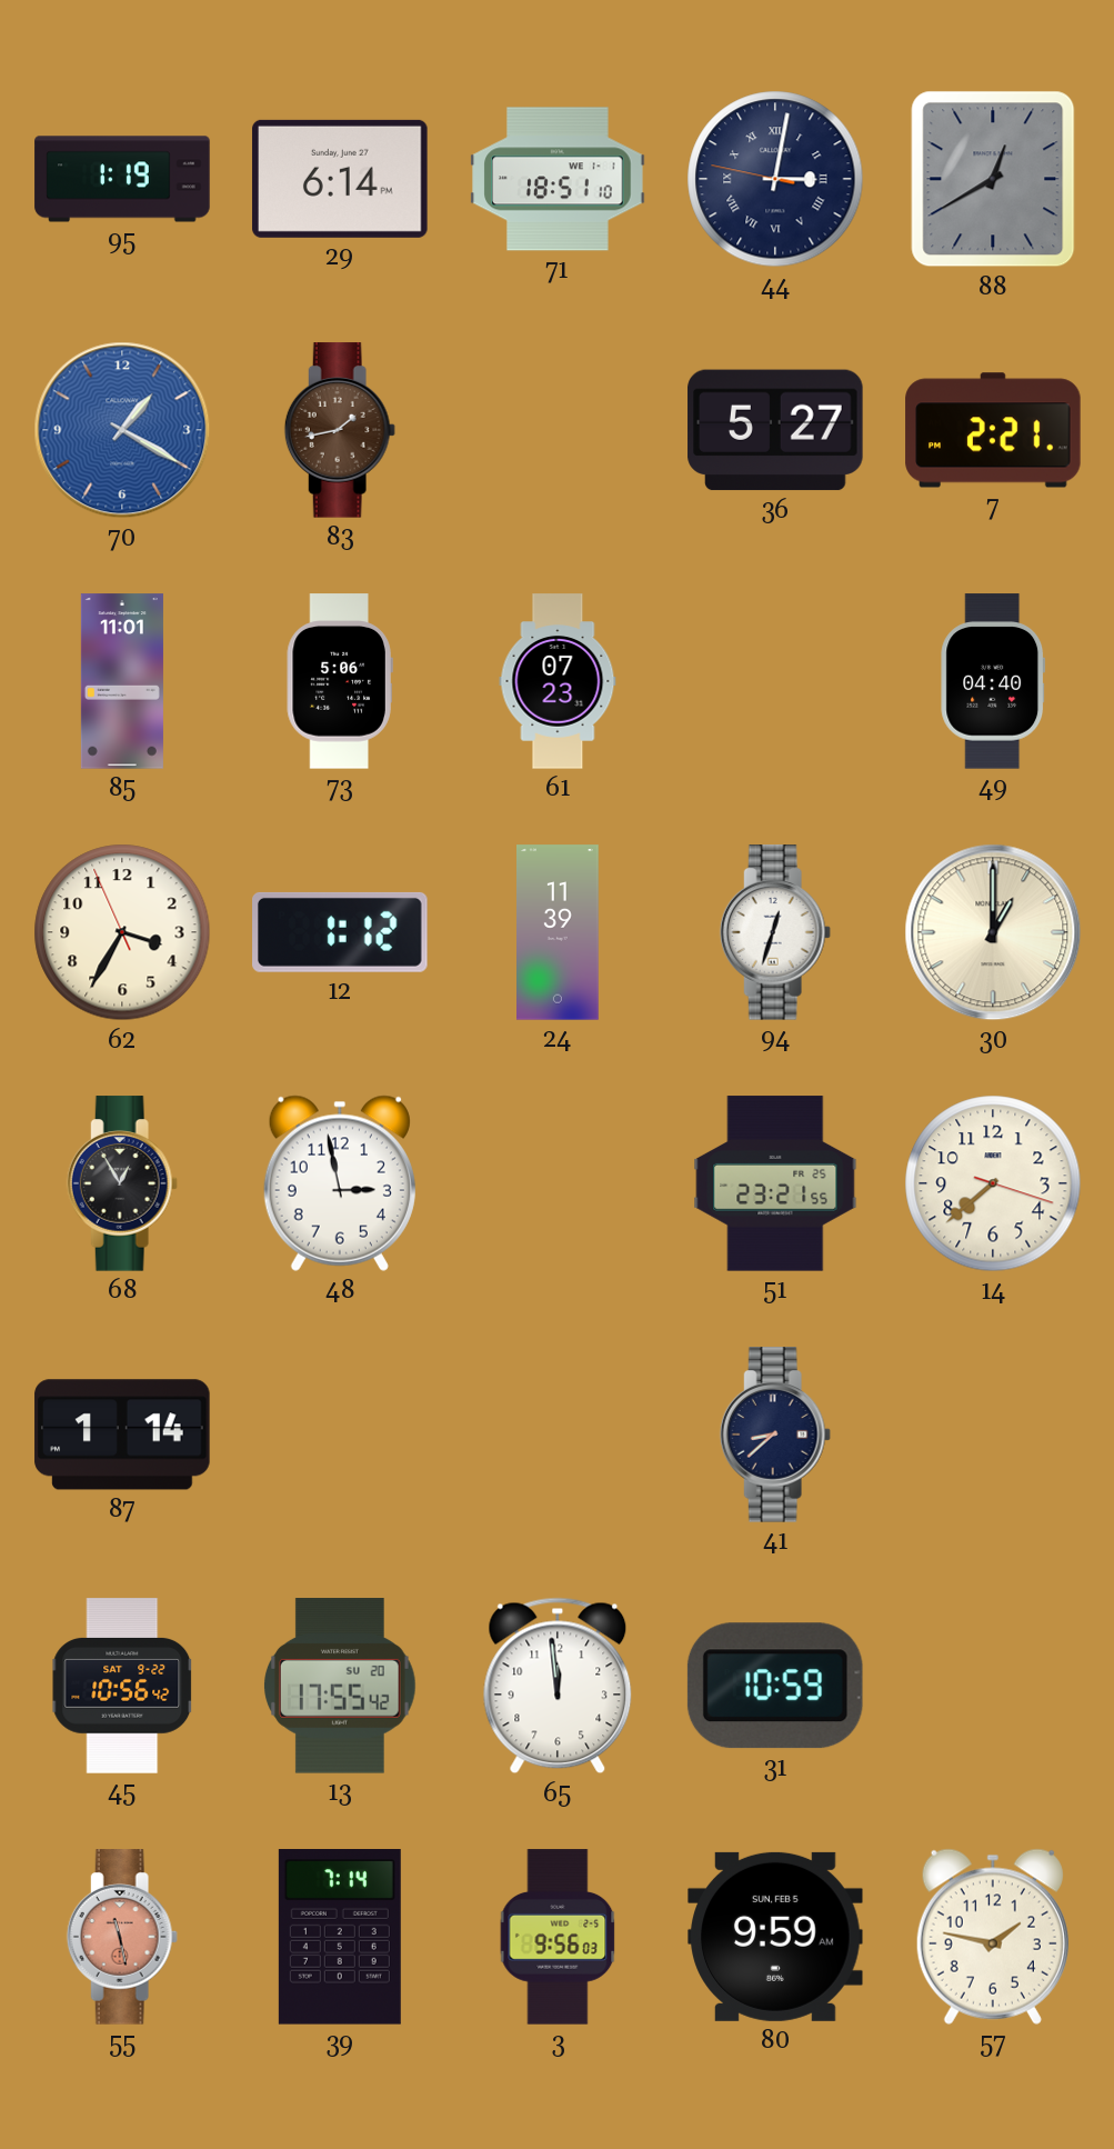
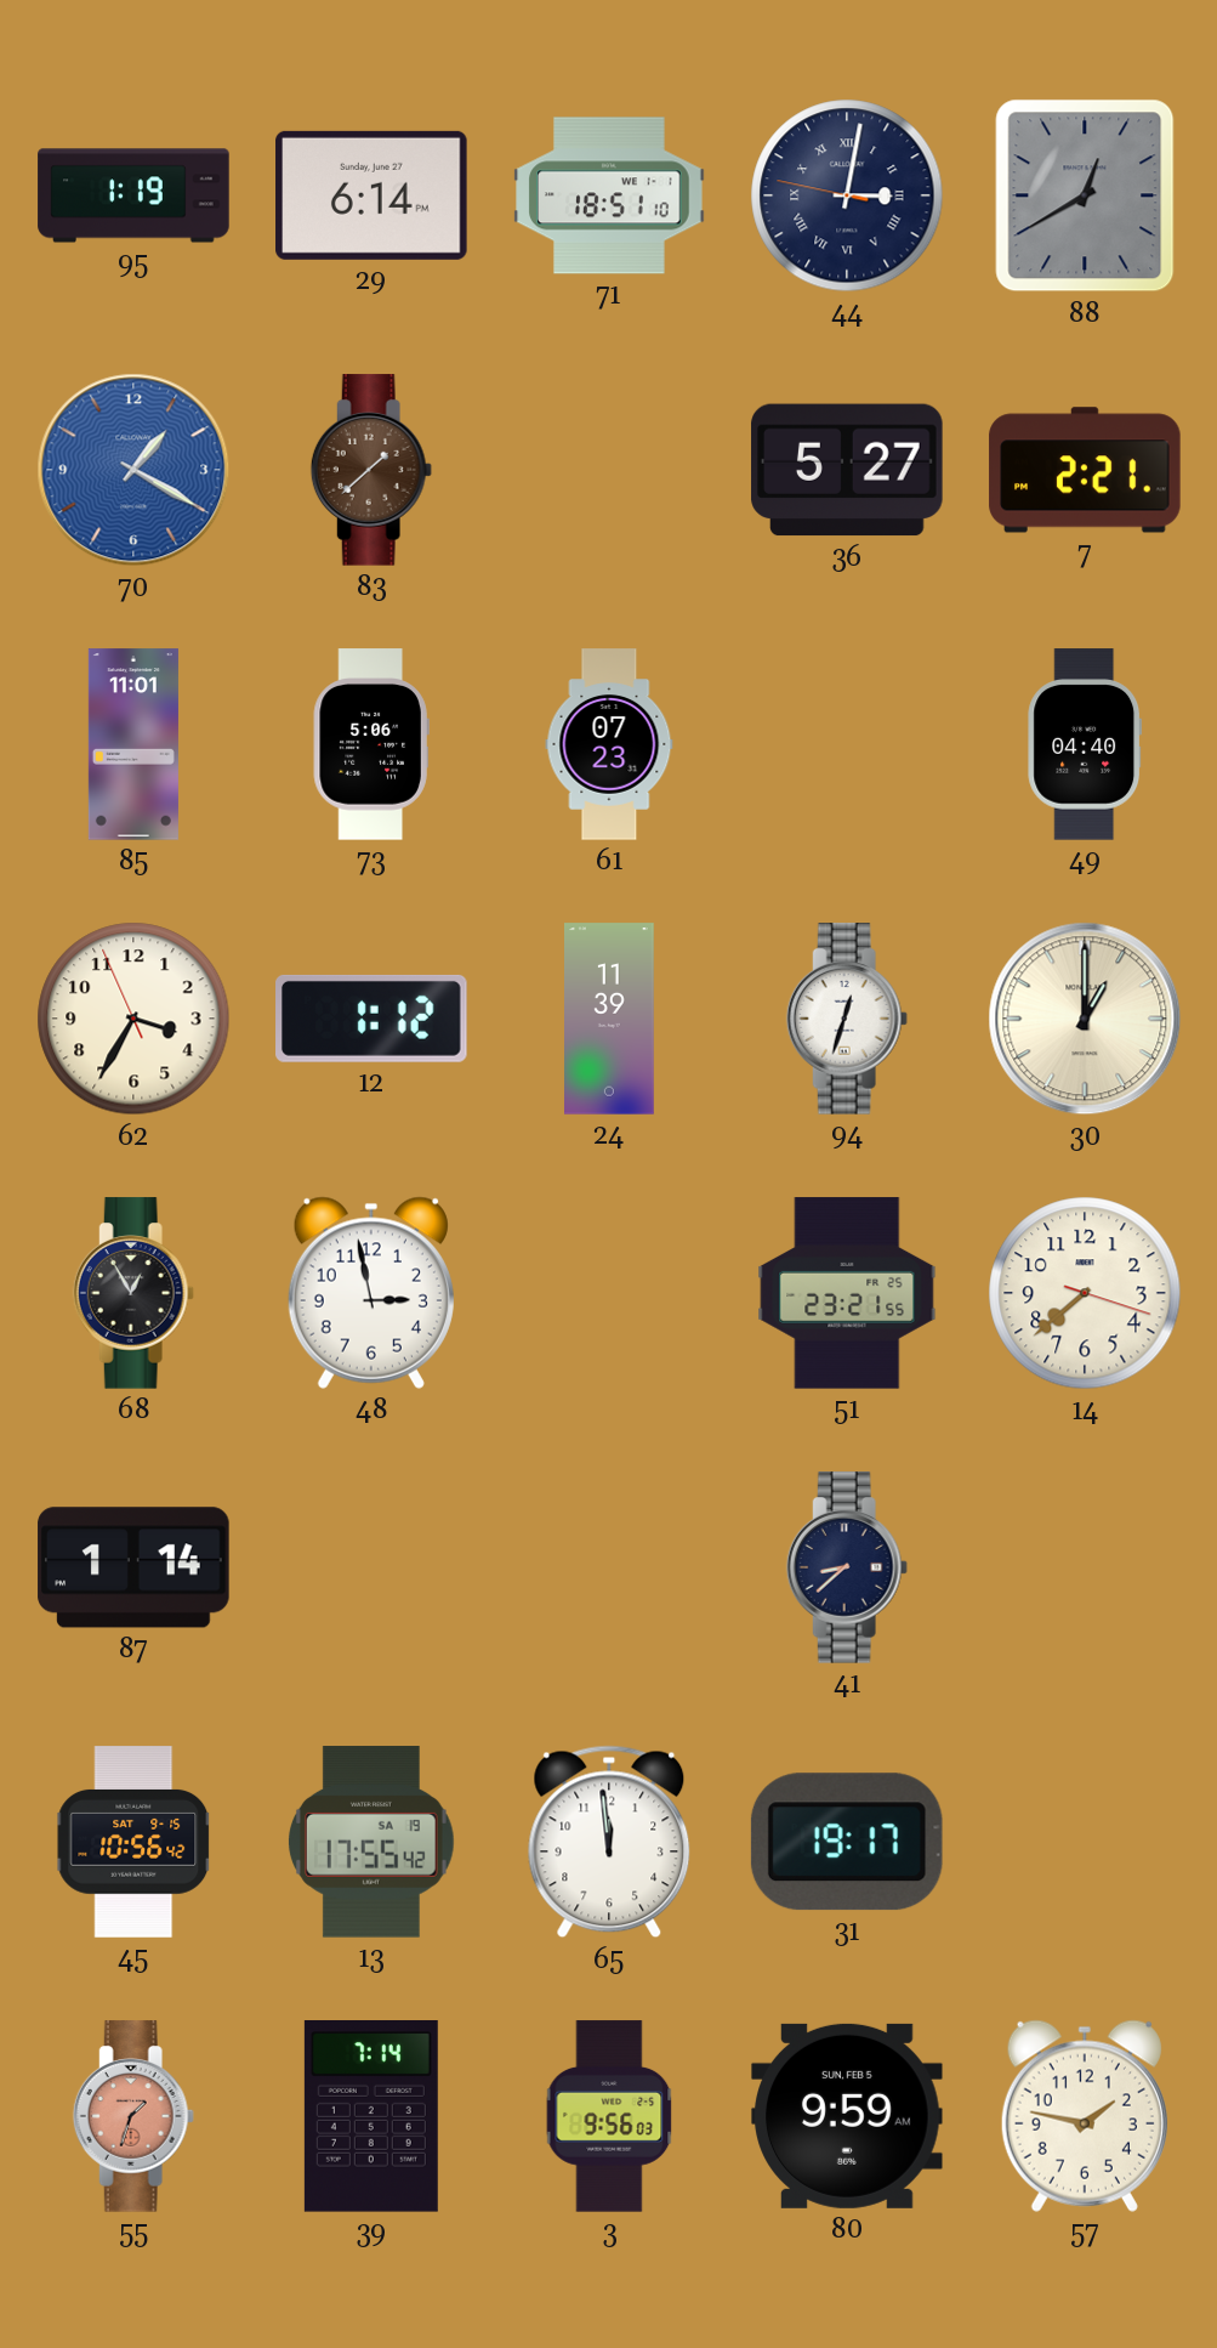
83: 1:43 -> 1:38
45 date: SAT 9-22 -> SAT 9-15
13 date: SU 20 -> SA 19
31: 10:59 -> 19:17
55: 11:28 -> 1:33
